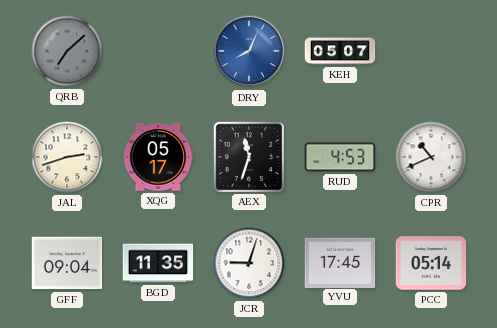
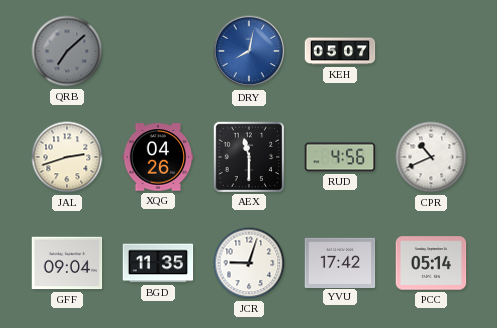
DRY: 8:04 -> 8:02
XQG: 05:17 -> 04:26
AEX: 11:33 -> 11:30
RUD: 4:53 -> 4:56
YVU: 17:45 -> 17:42
